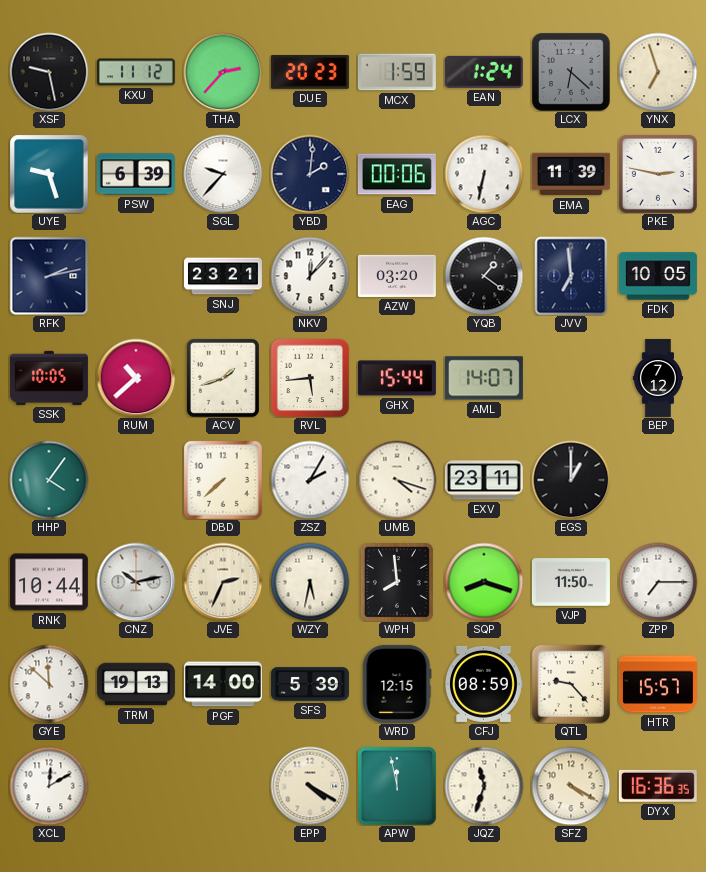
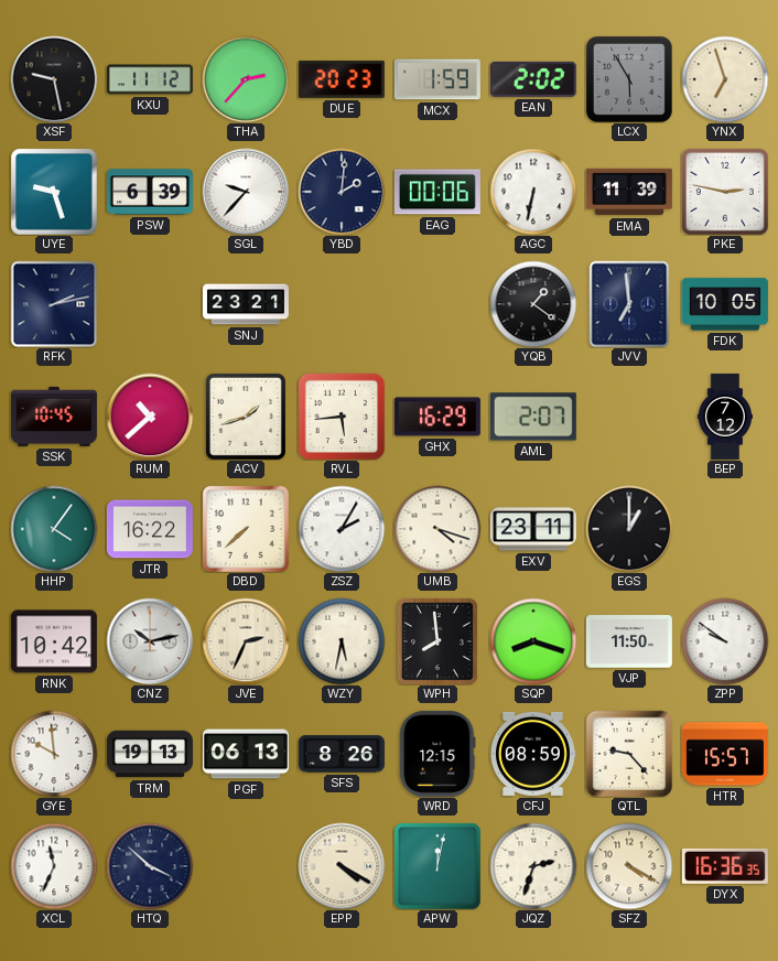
EAN: 1:24 -> 2:02
LCX: 6:22 -> 5:55
NKV: 12:07 -> none
AZW: 03:20 -> none
SSK: 10:05 -> 10:45
GHX: 15:44 -> 16:29
AML: 14:07 -> 2:07
JTR: none -> 16:22
RNK: 10:44 -> 10:42
ZPP: 7:15 -> 9:51
GYE: 11:52 -> 9:59
PGF: 14:00 -> 06:13
SFS: 5:39 -> 8:26
XCL: 12:10 -> 11:34
HTQ: none -> 3:52
APW: 11:58 -> 12:02
JQZ: 11:33 -> 2:33
